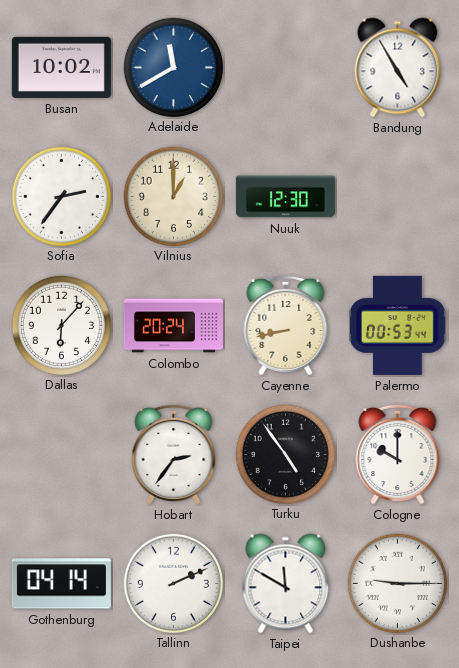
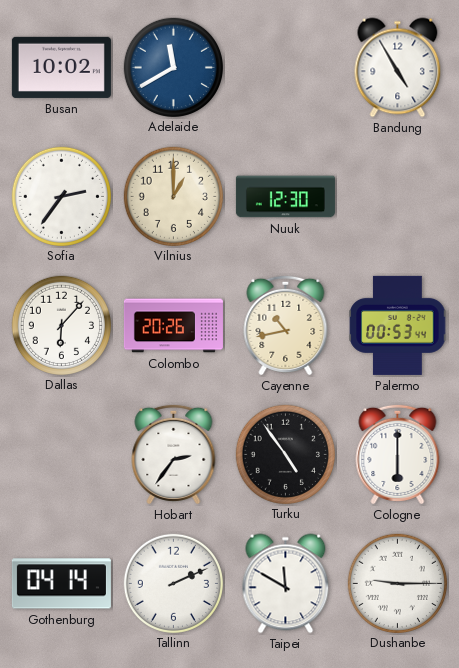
Colombo: 20:24 -> 20:26
Cayenne: 8:43 -> 10:43
Cologne: 10:00 -> 6:00
